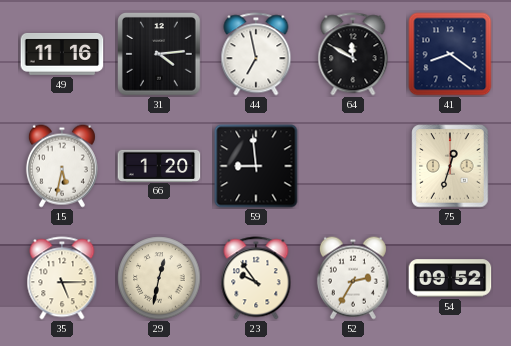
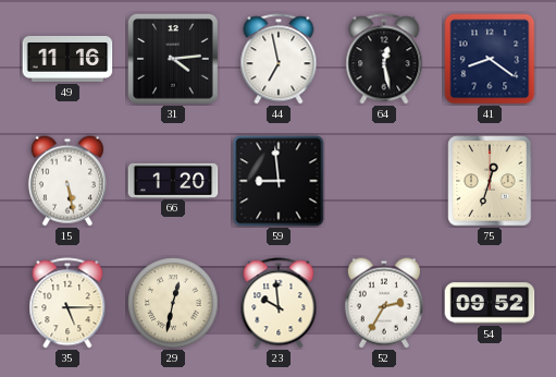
64: 11:50 -> 12:28
15: 5:32 -> 5:28
23: 9:54 -> 9:59
